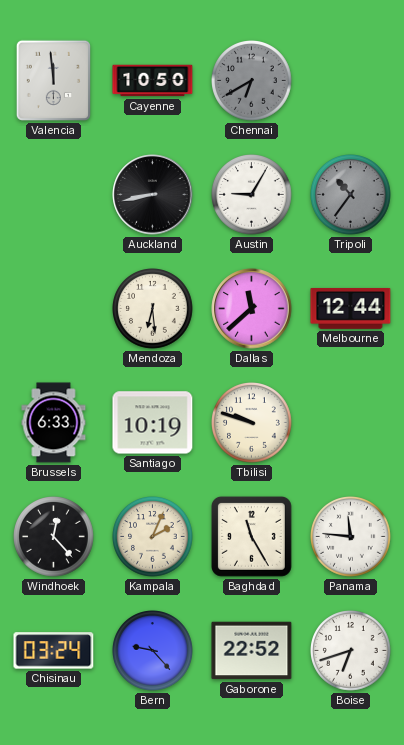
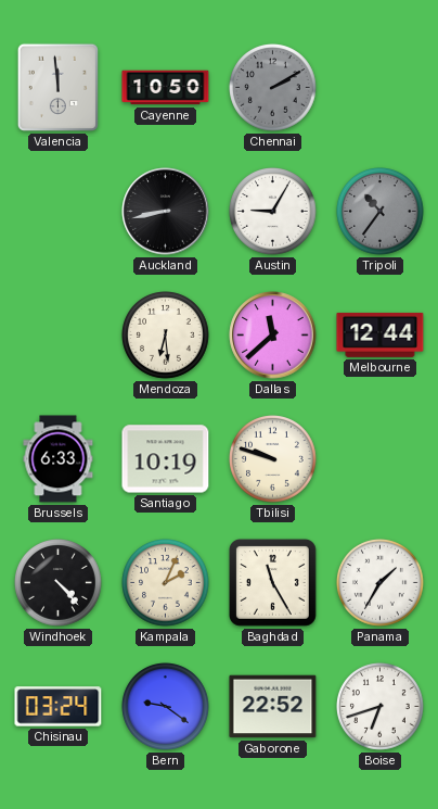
Chennai: 6:40 -> 2:10
Windhoek: 12:23 -> 4:23
Panama: 11:46 -> 1:35
Bern: 9:23 -> 9:21
